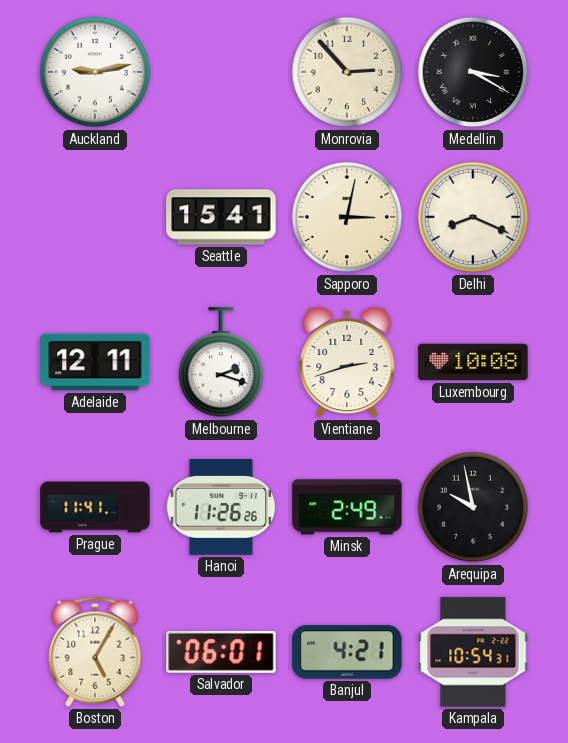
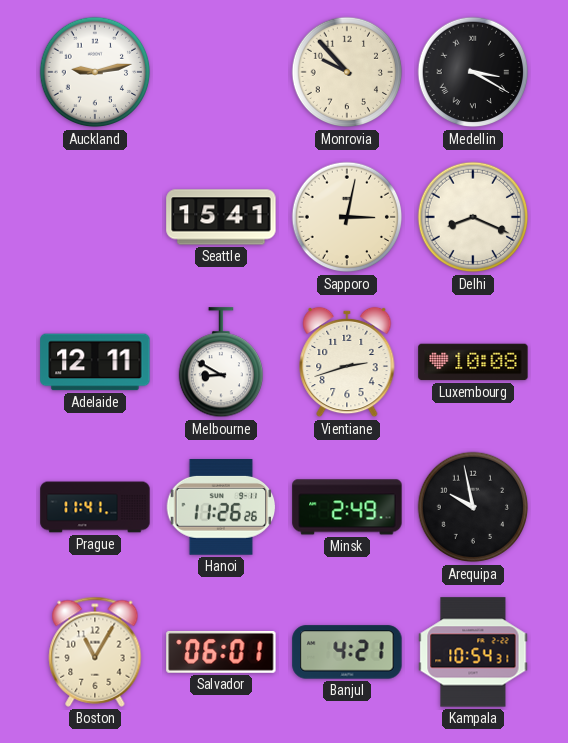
Monrovia: 2:53 -> 9:53
Melbourne: 2:18 -> 8:50
Boston: 5:05 -> 11:05
